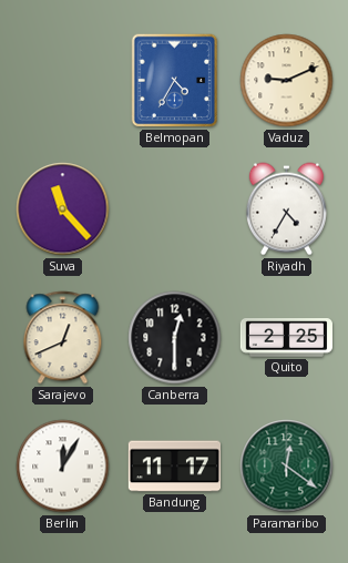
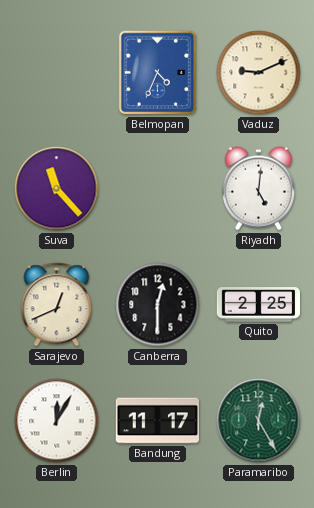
Belmopan: 4:35 -> 4:34
Riyadh: 4:35 -> 5:01
Paramaribo: 12:21 -> 12:25
